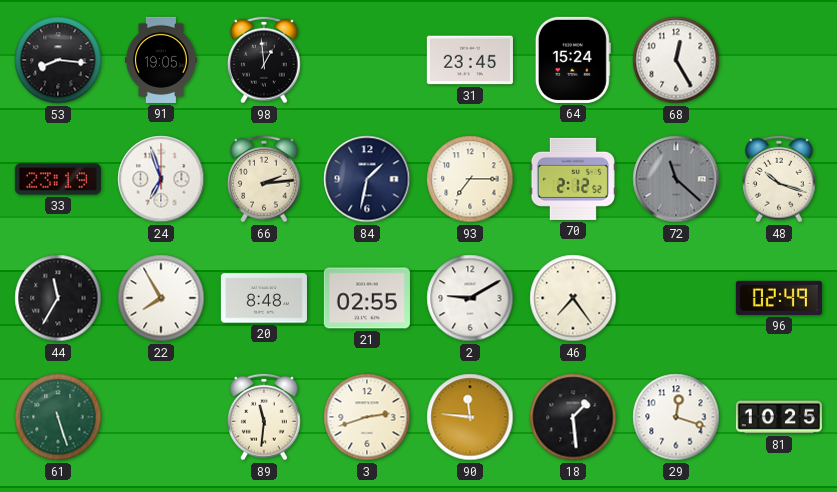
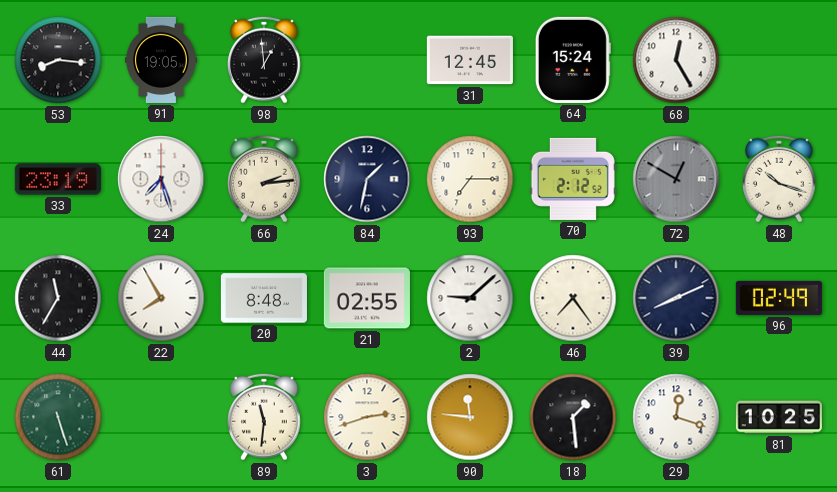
31: 23:45 -> 12:45
24: 6:57 -> 7:27
72: 11:22 -> 12:50
2: 9:10 -> 9:08
39: none -> 8:11
